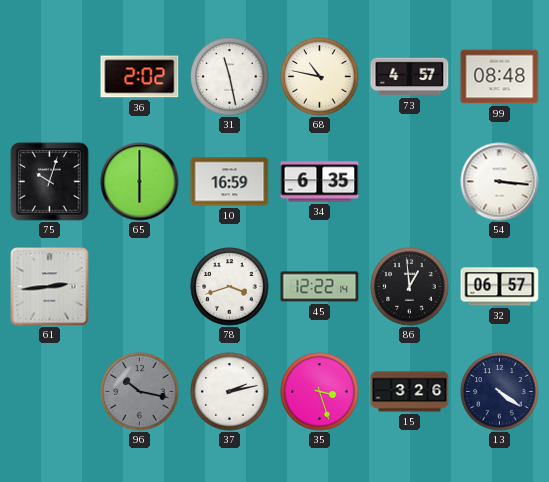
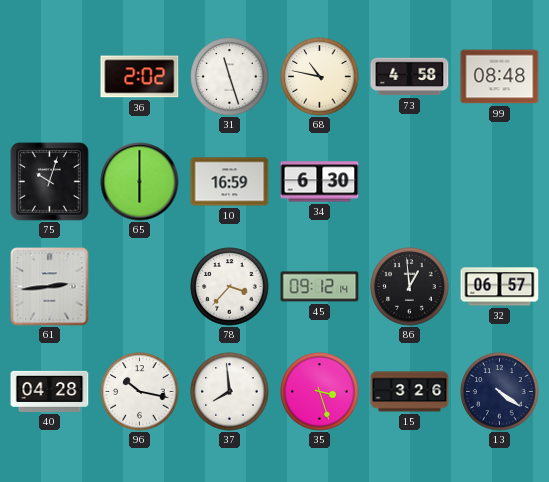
31: 11:28 -> 11:27
73: 4:57 -> 4:58
34: 6:35 -> 6:30
54: 3:16 -> none
78: 3:42 -> 3:37
45: 12:22 -> 09:12
40: none -> 04:28
96 dial: grey -> white
37: 2:13 -> 7:59
